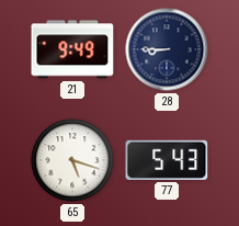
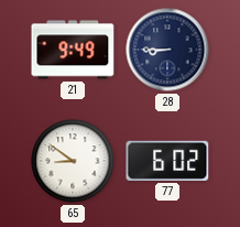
65: 5:18 -> 8:51
77: 5:43 -> 6:02
